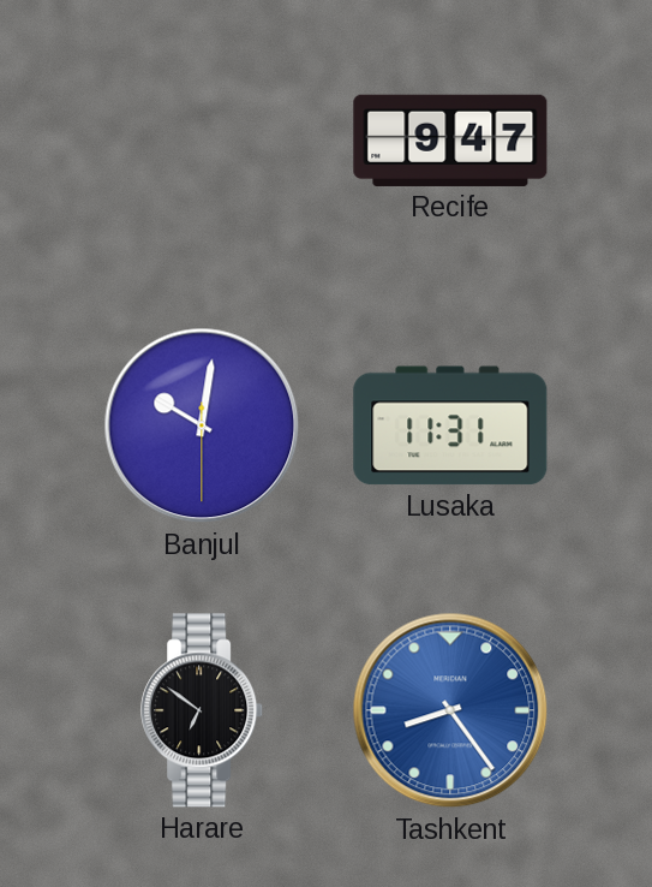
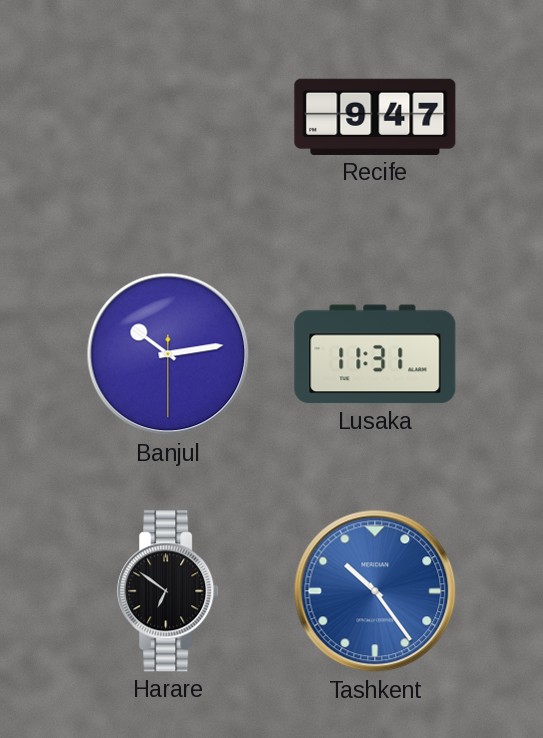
Banjul: 10:01 -> 10:13
Tashkent: 8:24 -> 10:24
